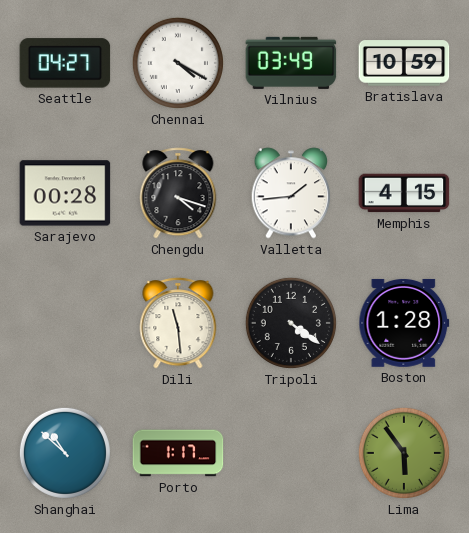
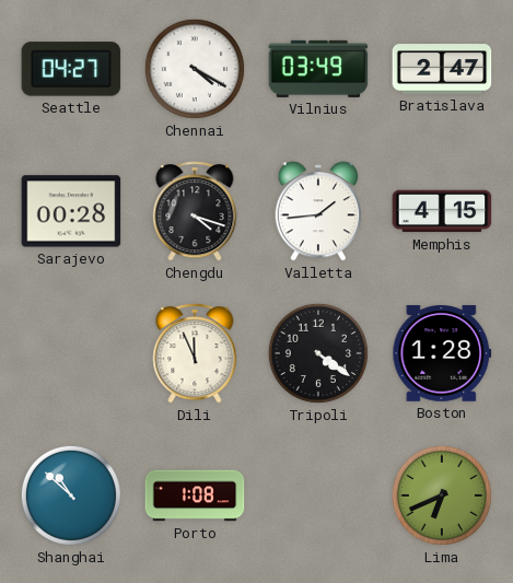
Bratislava: 10:59 -> 2:47
Dili: 11:29 -> 11:56
Porto: 1:17 -> 1:08
Lima: 5:54 -> 6:41
